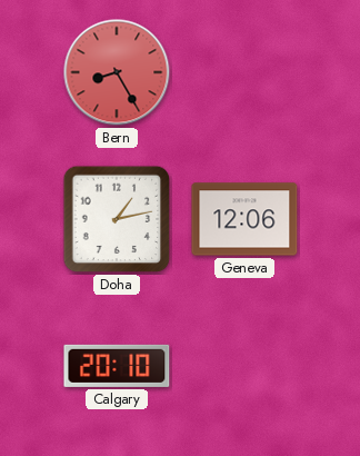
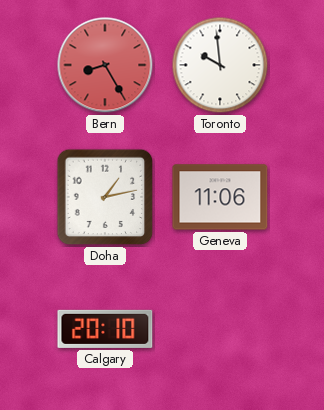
Toronto: none -> 9:59
Geneva: 12:06 -> 11:06
